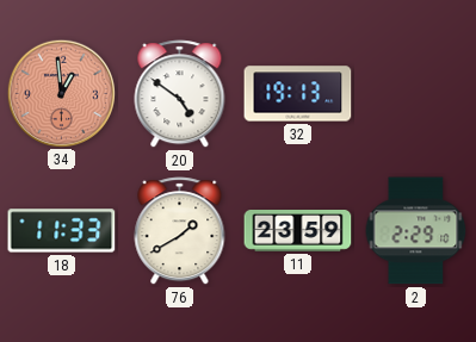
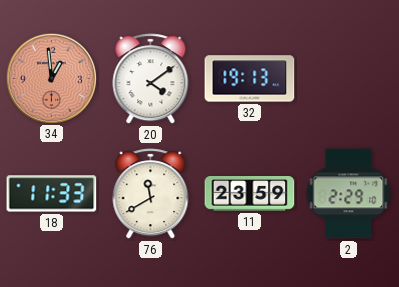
20: 4:51 -> 4:09
76: 1:40 -> 11:40
